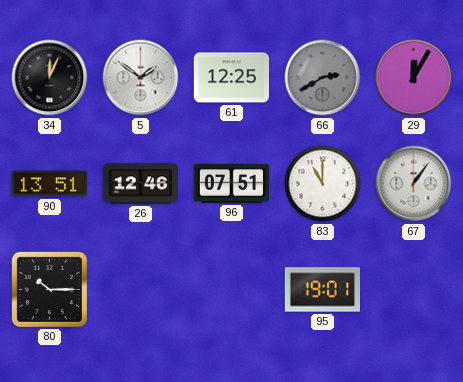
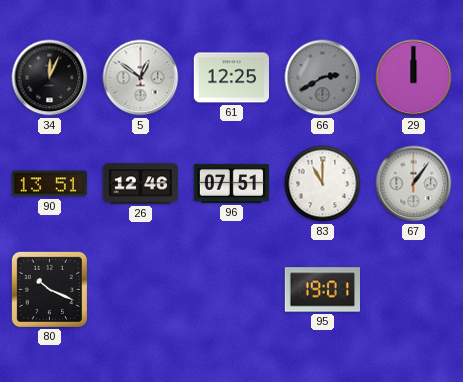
5: 1:51 -> 12:51
29: 12:05 -> 12:00
80: 10:15 -> 10:19
